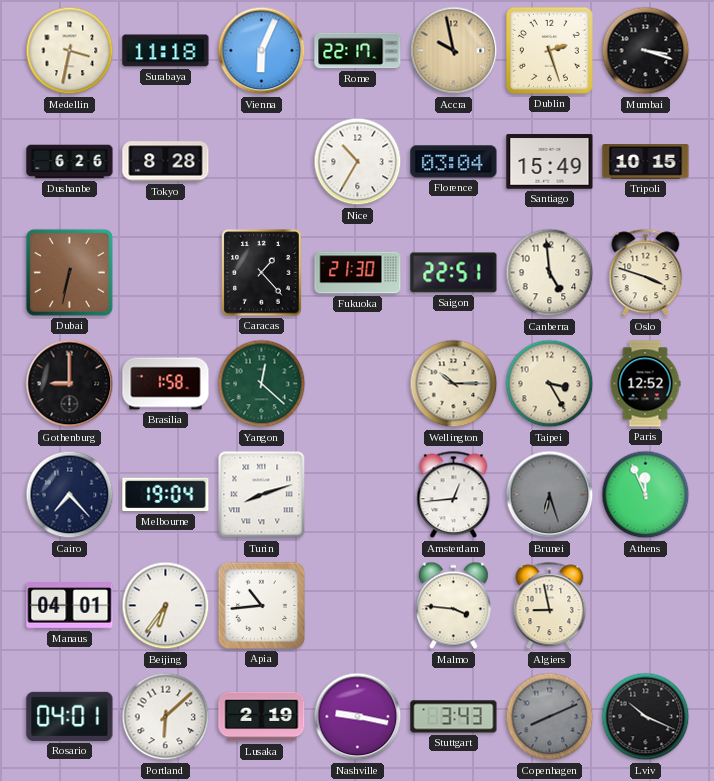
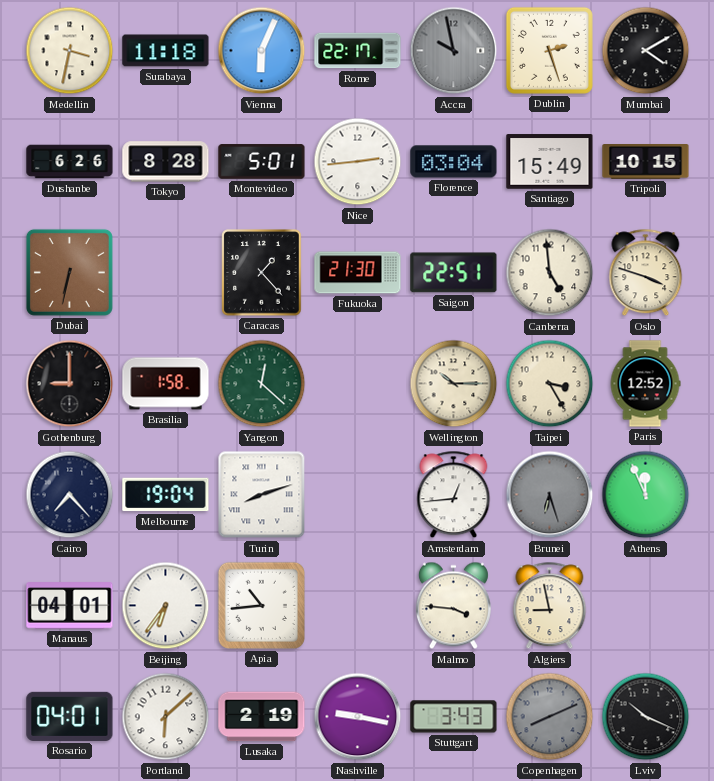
Accra dial: champagne -> grey
Mumbai: 3:18 -> 4:10
Montevideo: none -> 5:01
Nice: 10:35 -> 2:44
